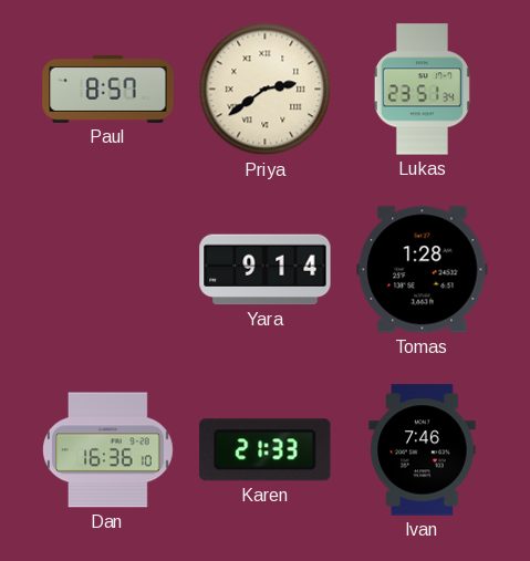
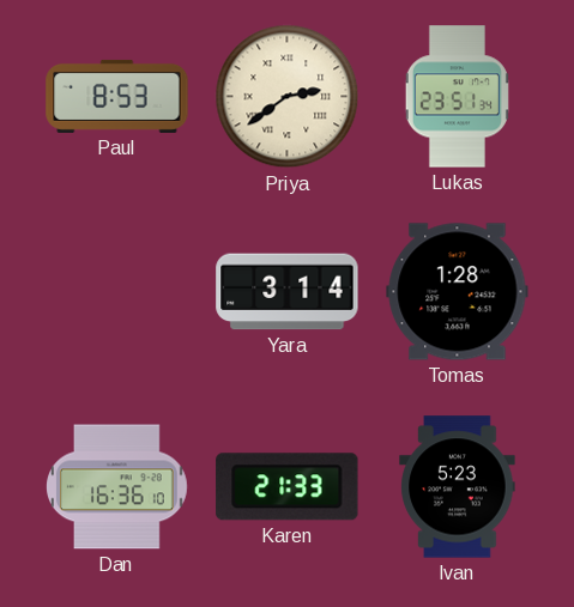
Paul: 8:57 -> 8:53
Yara: 9:14 -> 3:14
Ivan: 7:46 -> 5:23
